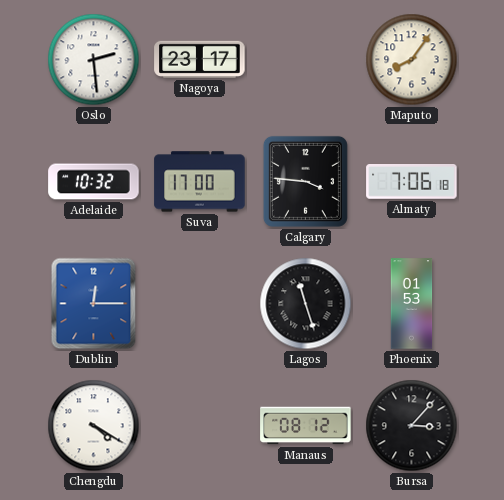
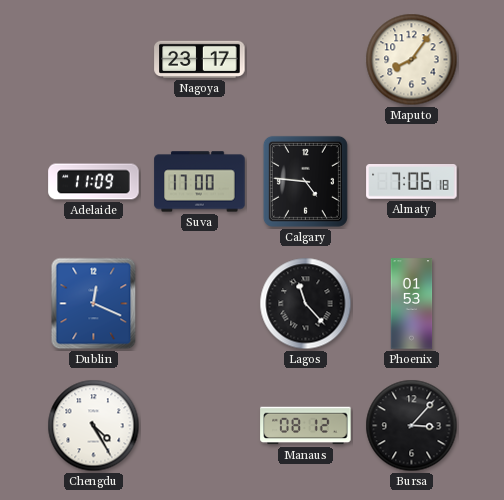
Oslo: 2:29 -> none
Adelaide: 10:32 -> 11:09
Calgary: 3:46 -> 4:46
Dublin: 12:15 -> 12:19
Lagos: 11:27 -> 11:23
Chengdu: 4:20 -> 4:25
